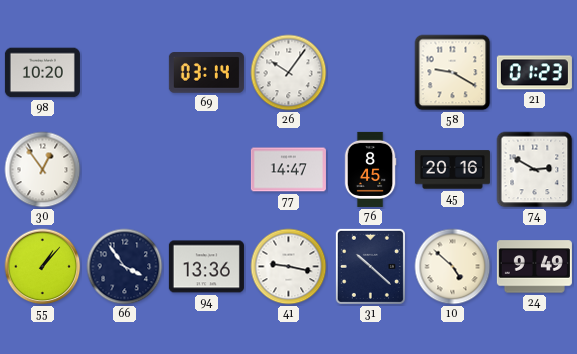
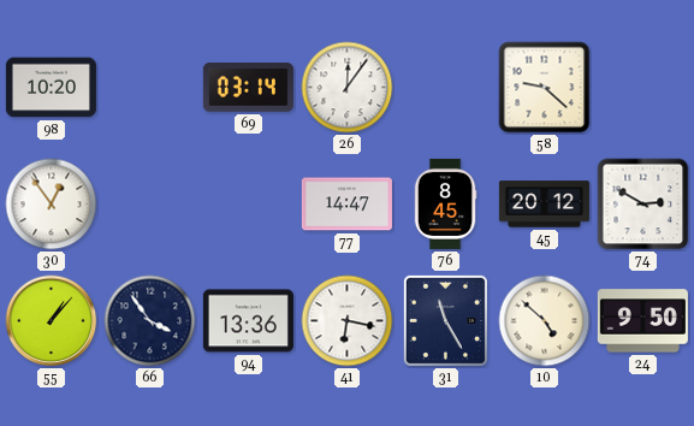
26: 10:06 -> 12:06
58: 9:20 -> 9:22
21: 01:23 -> none
45: 20:16 -> 20:12
41: 9:17 -> 6:17
31: 10:22 -> 11:25
24: 9:49 -> 9:50
